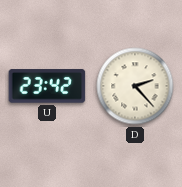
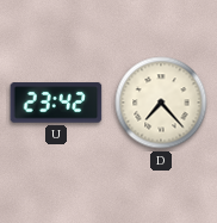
D: 2:23 -> 7:23
